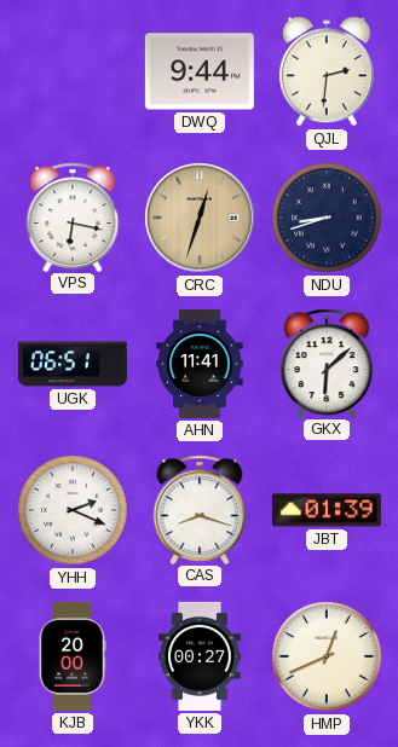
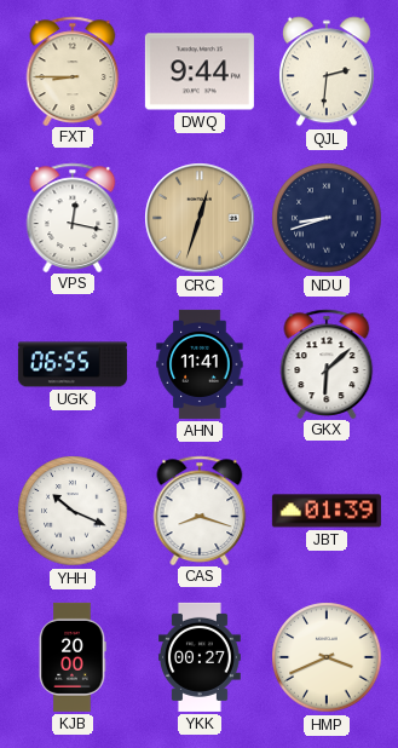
FXT: none -> 8:45
VPS: 6:17 -> 12:17
UGK: 06:51 -> 06:55
YHH: 2:19 -> 10:19
HMP: 12:41 -> 3:41
